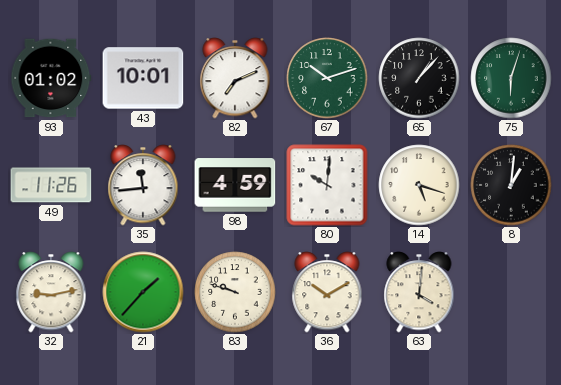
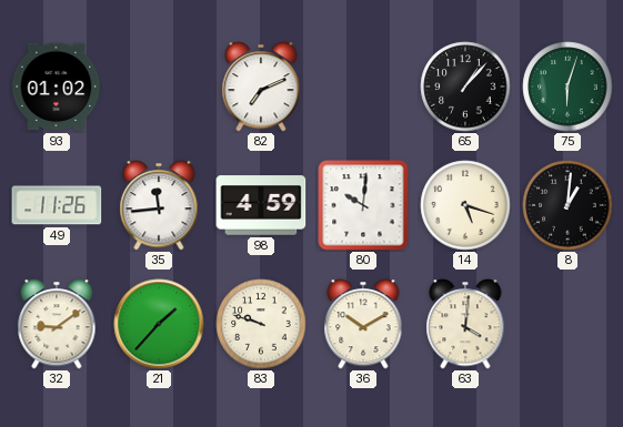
43: 10:01 -> none
67: 10:12 -> none
32: 9:13 -> 9:09
